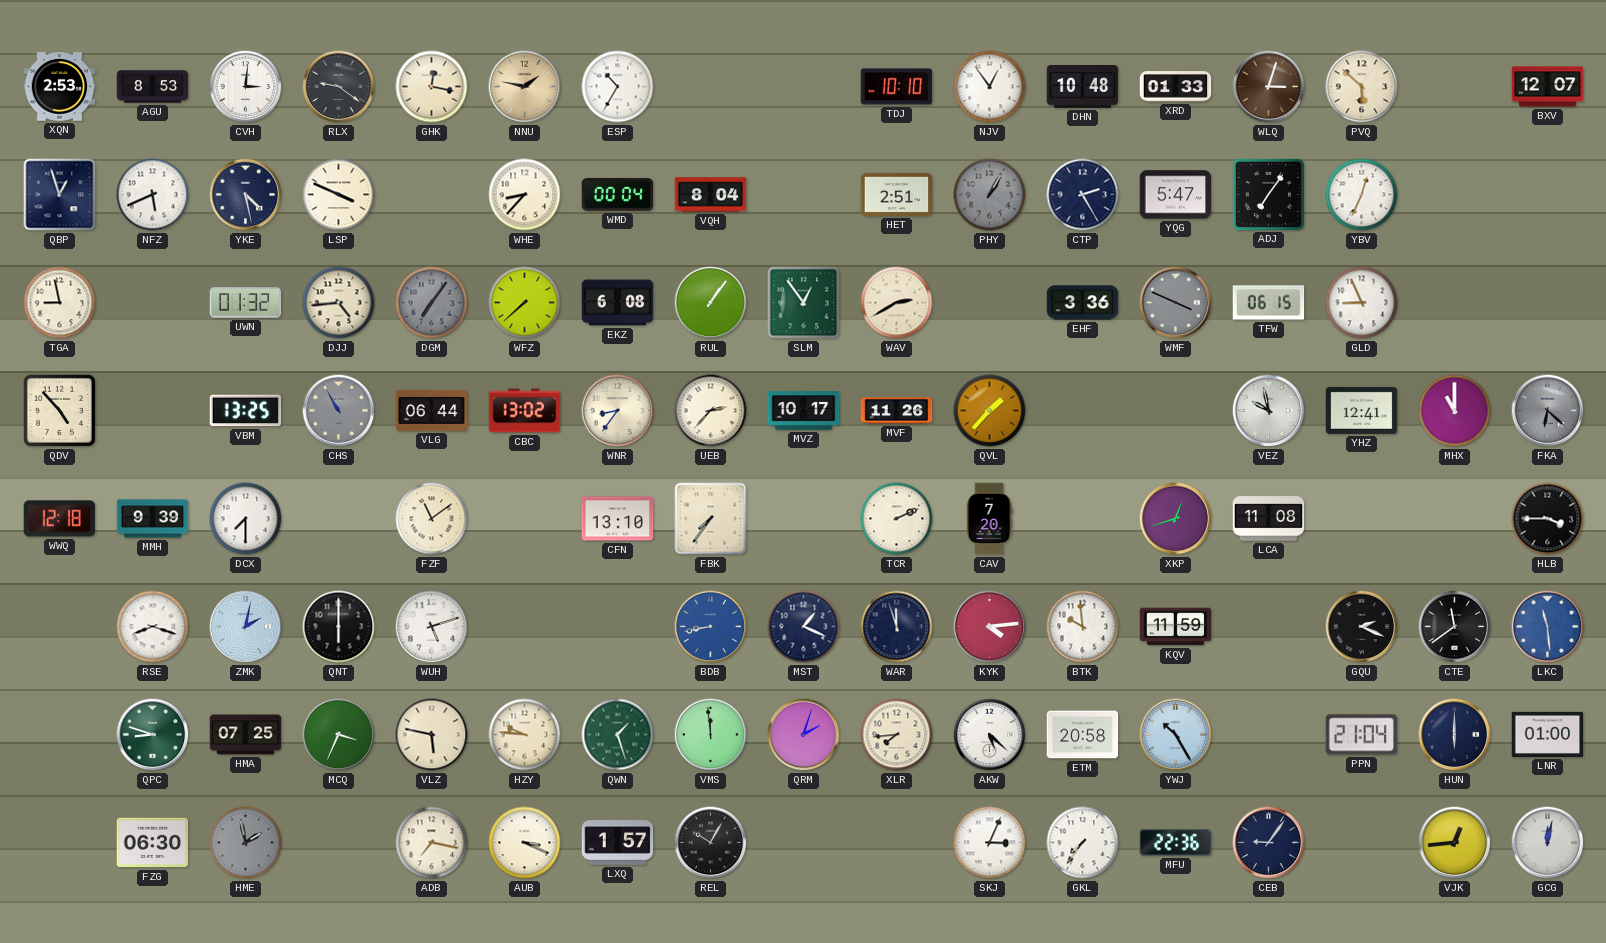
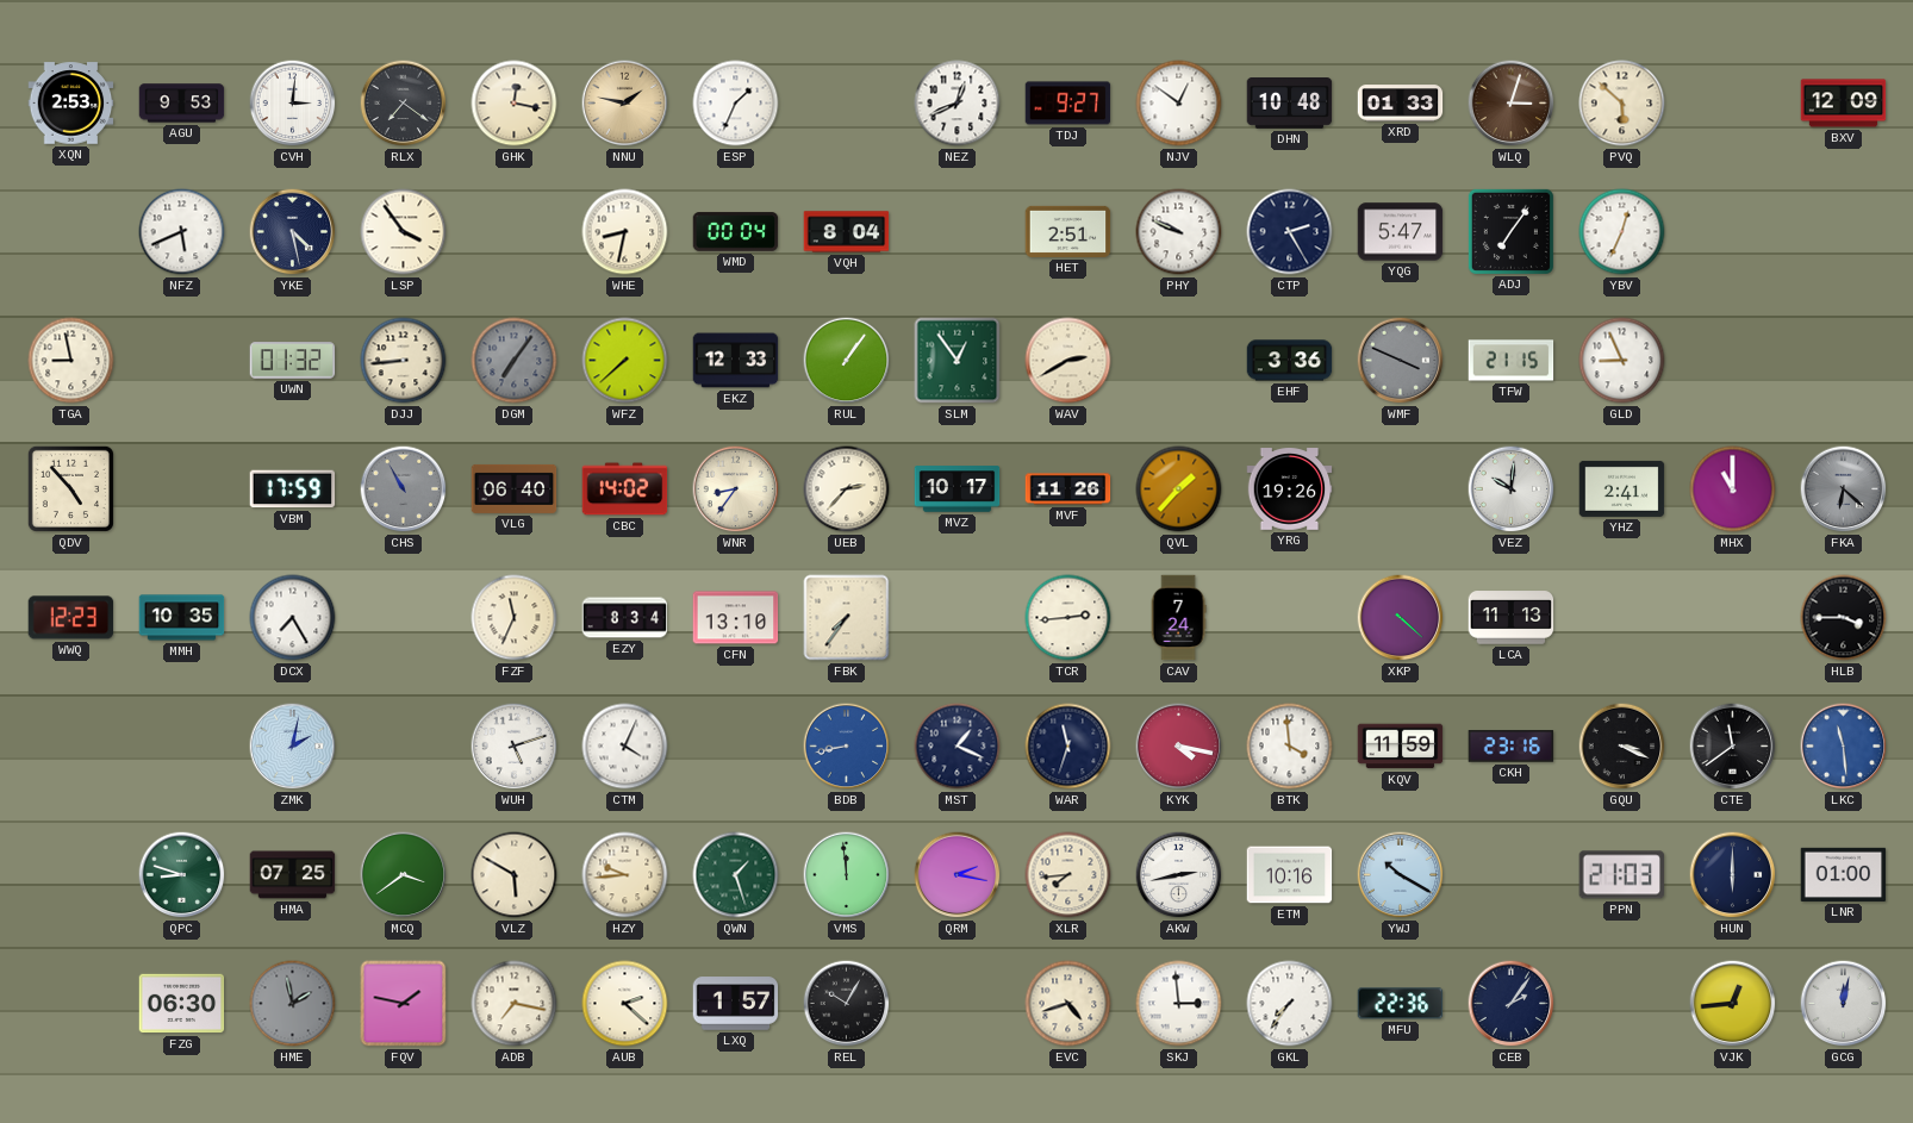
AGU: 8:53 -> 9:53
RLX: 9:21 -> 7:21
ESP: 10:35 -> 1:34
NEZ: none -> 12:41
TDJ: 10:10 -> 9:27
NJV: 12:54 -> 12:51
BXV: 12:07 -> 12:09
QBP: 12:57 -> none
LSP: 3:49 -> 3:54
WHE: 8:37 -> 8:32
PHY: 1:05 -> 9:49
PHY dial: grey -> white
DJJ: 4:44 -> 8:44
EKZ: 6:08 -> 12:33
TFW: 06:15 -> 21:15
VBM: 13:25 -> 17:59
VLG: 06:44 -> 06:40
CBC: 13:02 -> 14:02
YRG: none -> 19:26
VEZ: 9:58 -> 10:01
YHZ: 12:41 -> 2:41
WWQ: 12:18 -> 12:23
MMH: 9:39 -> 10:35
DCX: 7:30 -> 7:25
FZF: 11:09 -> 11:34
EZY: none -> 8:34
TCR: 2:11 -> 2:44
CAV: 7:20 -> 7:24
XKP: 12:42 -> 4:22
LCA: 11:08 -> 11:13
RSE: 8:18 -> none
QNT: 6:00 -> none
CTM: none -> 4:04
WAR: 11:57 -> 11:33
KYK: 4:14 -> 4:17
BTK: 9:59 -> 3:59
CKH: none -> 23:16
GQU: 2:19 -> 3:19
MCQ: 3:34 -> 3:39
VLZ: 5:47 -> 5:50
HZY: 9:46 -> 9:44
QRM: 2:03 -> 2:17
AKW: 5:22 -> 2:43
ETM: 20:58 -> 10:16
YWJ: 10:25 -> 10:20
PPN: 21:04 -> 21:03
FQV: none -> 1:47
AUB: 3:19 -> 2:22
EVC: none -> 4:42
SKJ: 3:04 -> 2:59
CEB: 9:06 -> 2:06
